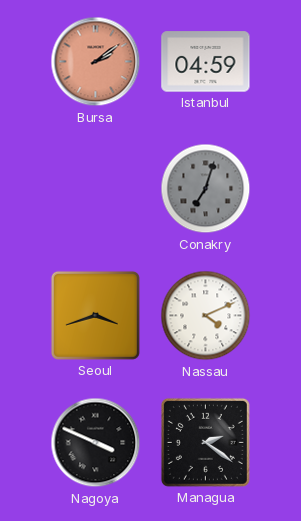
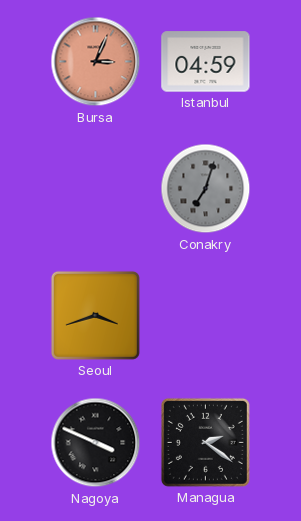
Bursa: 2:09 -> 3:04
Nassau: 4:11 -> none
